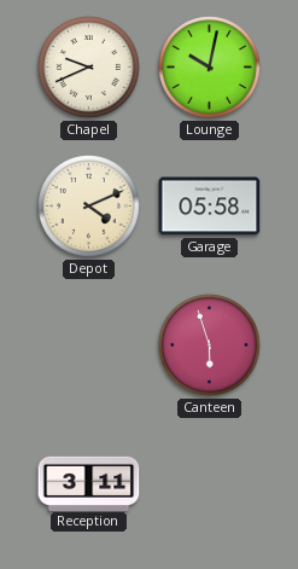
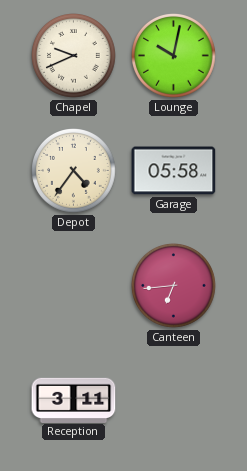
Depot: 4:11 -> 4:36
Canteen: 5:57 -> 6:44
